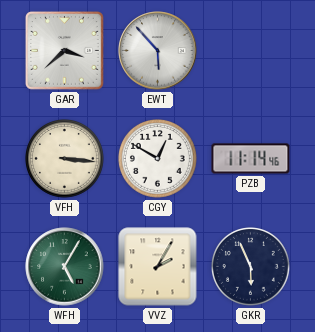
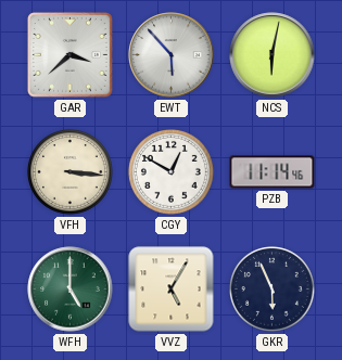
NCS: none -> 6:02
WFH: 5:05 -> 5:00
VVZ: 2:05 -> 5:05
